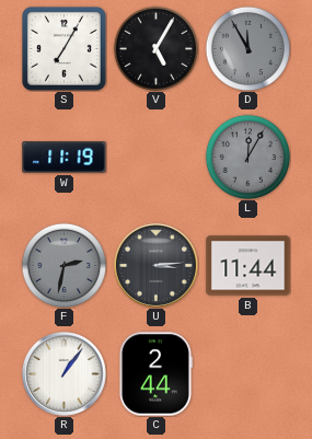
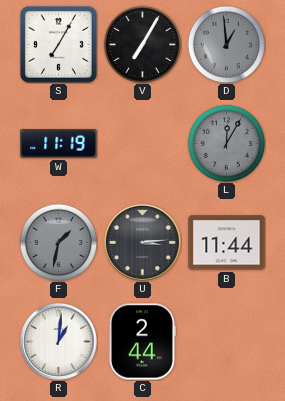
V: 5:05 -> 7:05
D: 11:55 -> 12:59
F: 2:32 -> 1:32
R: 1:06 -> 1:01
